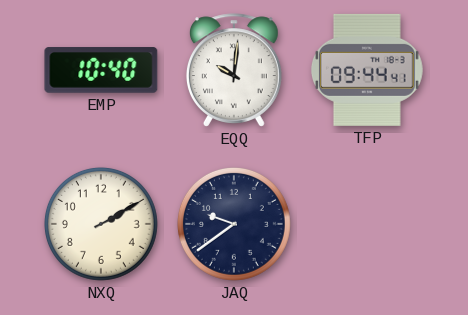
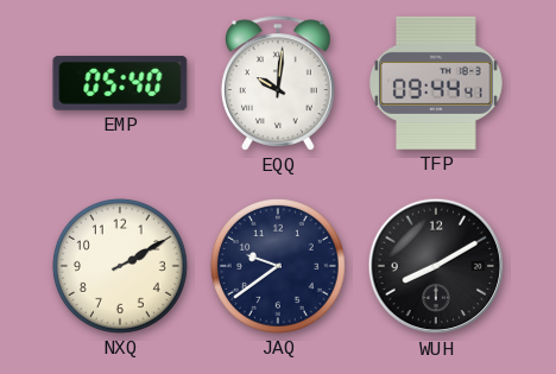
EMP: 10:40 -> 05:40
WUH: none -> 8:10
